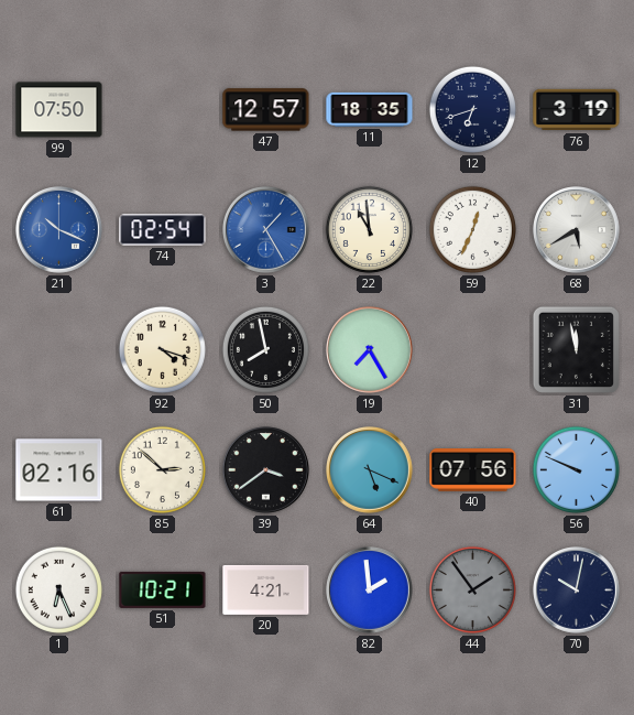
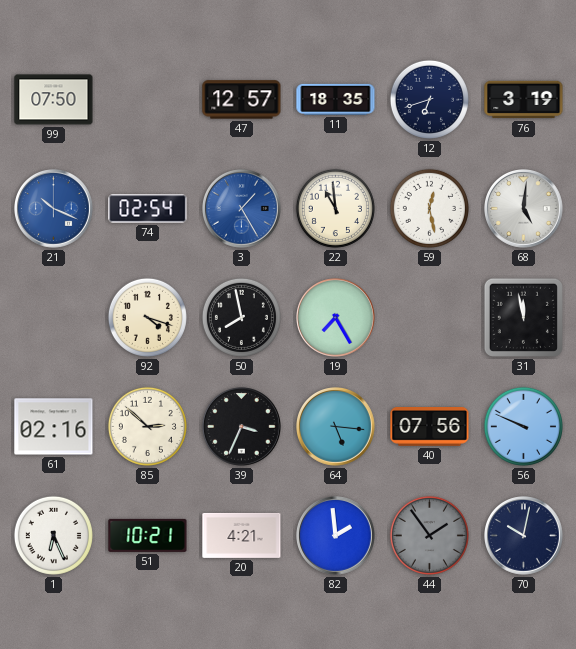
59: 12:34 -> 12:28
68: 5:40 -> 5:01
39: 3:39 -> 3:34
64: 5:19 -> 5:16
